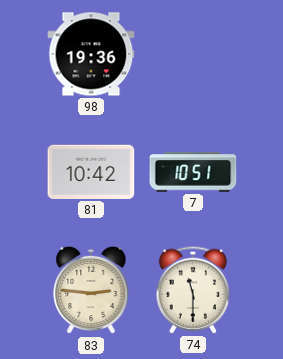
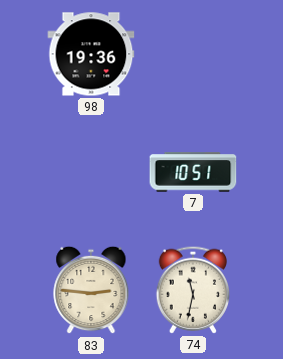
81: 10:42 -> none
74: 11:30 -> 11:32
